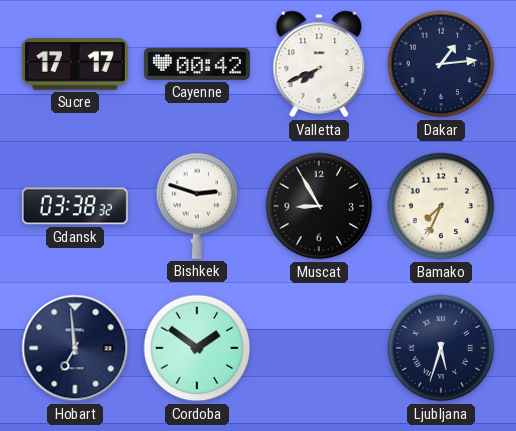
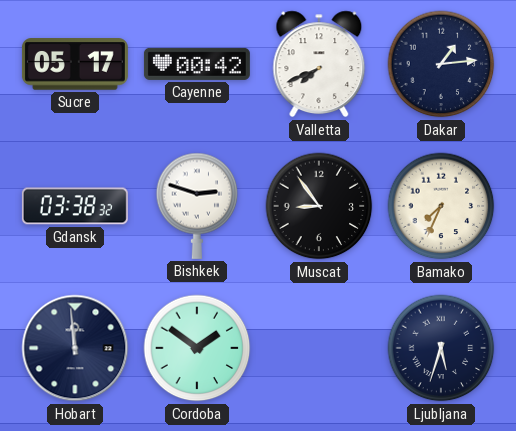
Sucre: 17:17 -> 05:17
Muscat: 8:55 -> 8:54
Hobart: 6:59 -> 11:59
